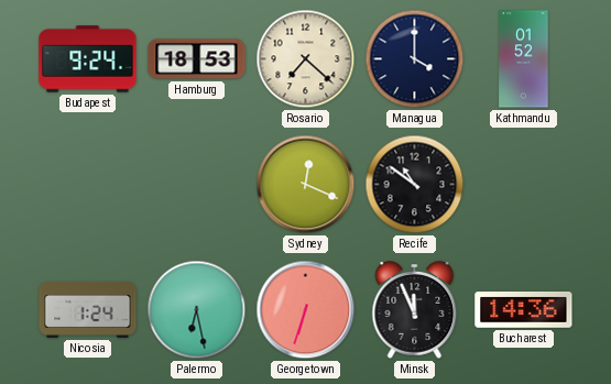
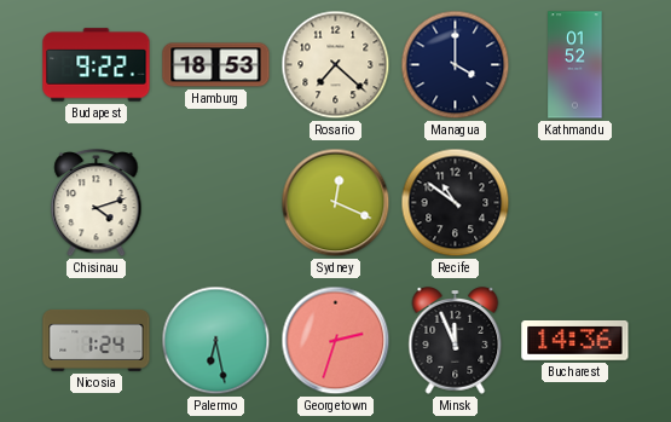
Budapest: 9:24 -> 9:22
Chisinau: none -> 4:12
Georgetown: 6:33 -> 2:33
